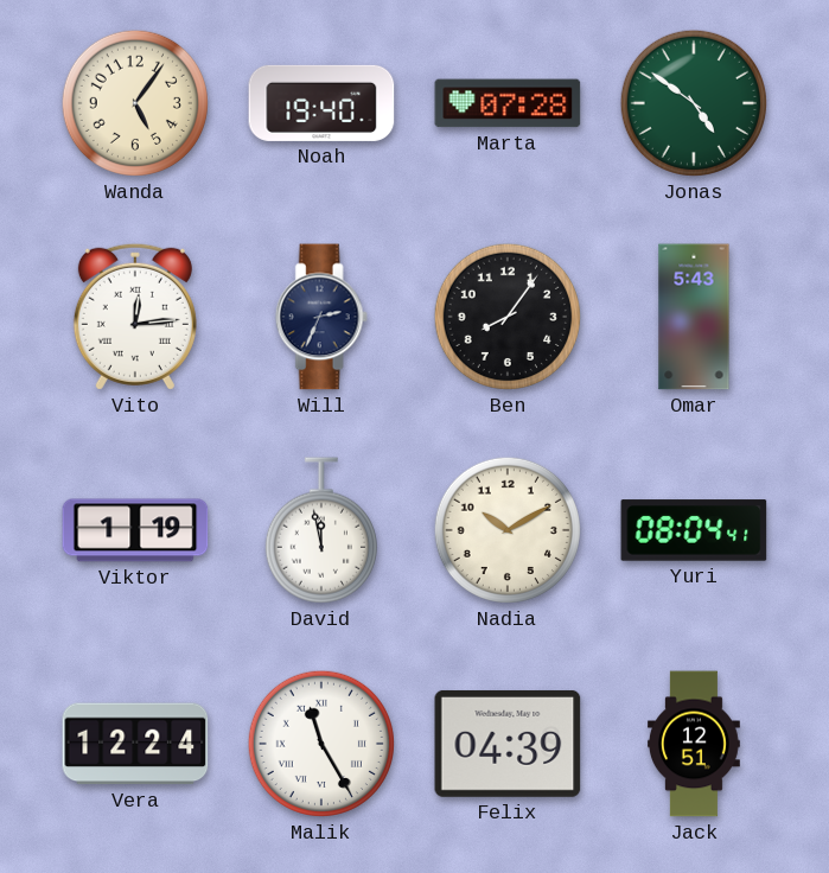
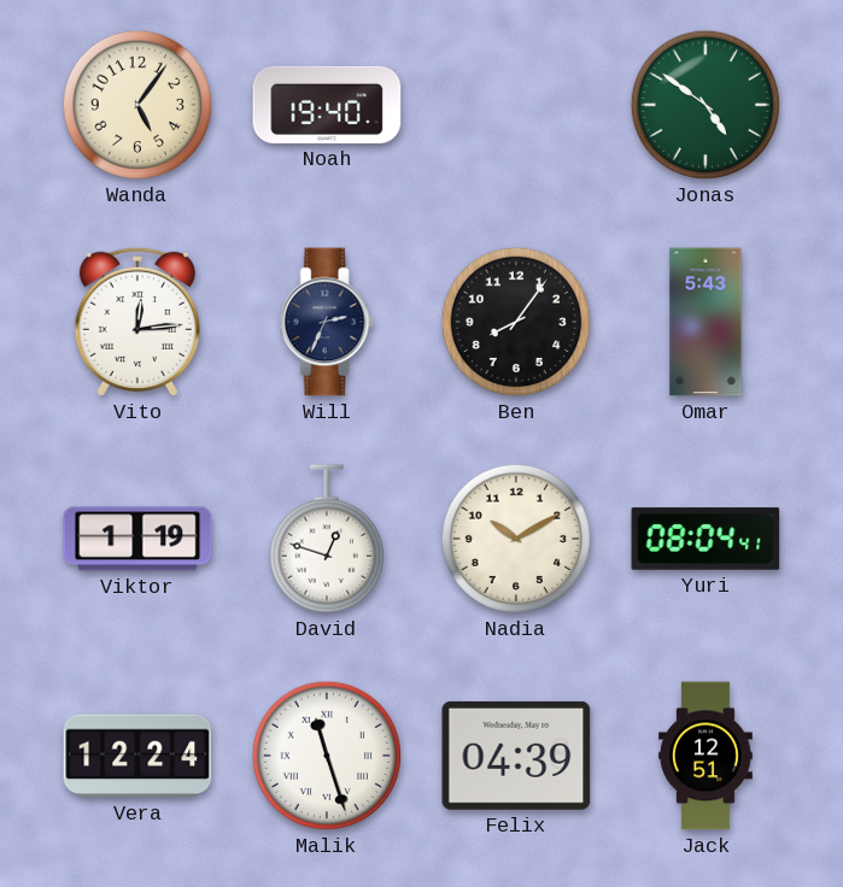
Marta: 07:28 -> none
David: 11:58 -> 12:48
Malik: 11:25 -> 11:27
